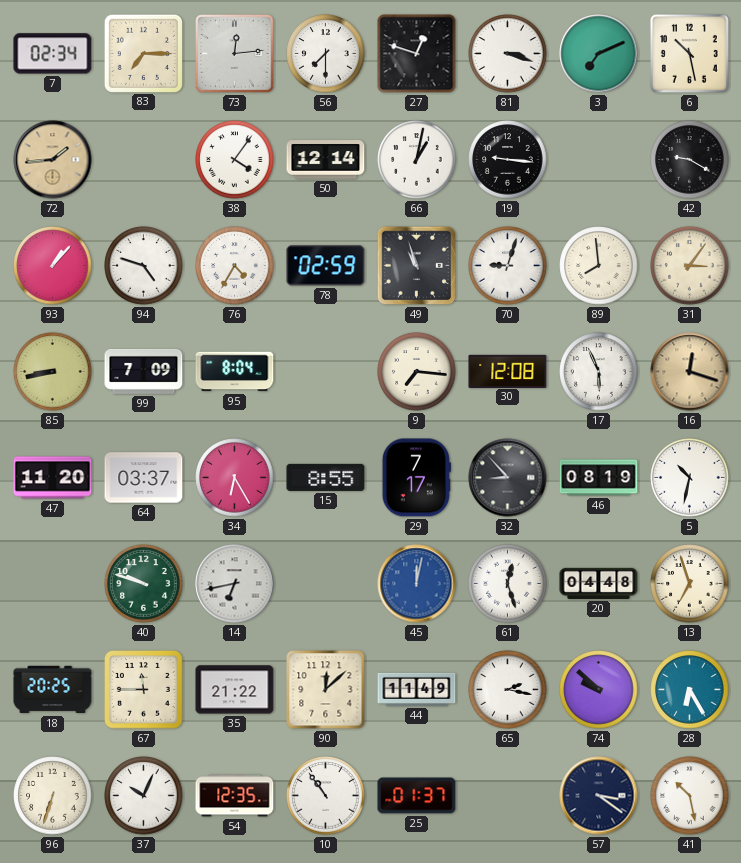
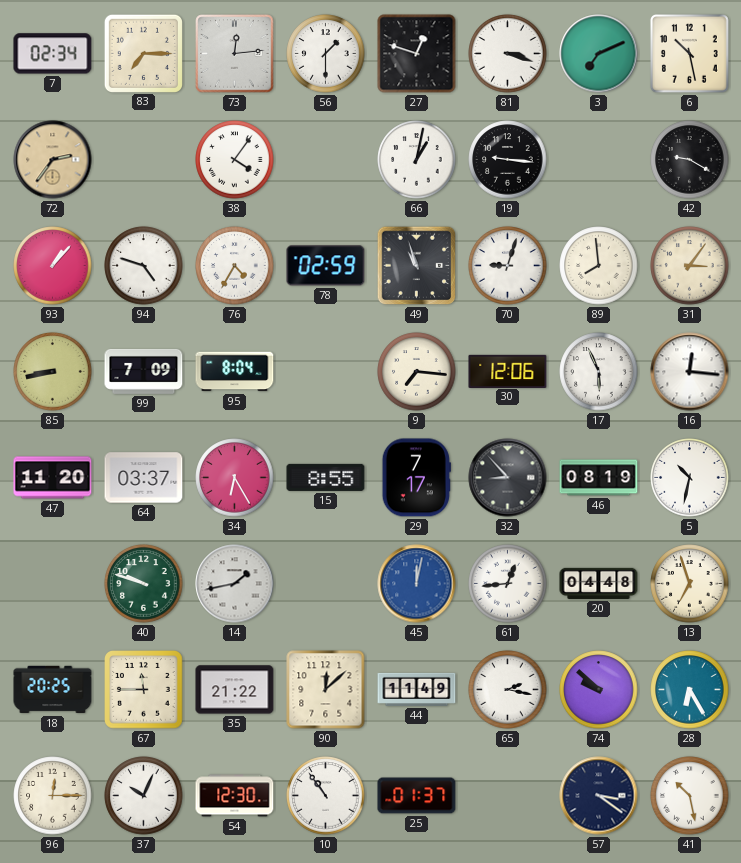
56: 7:30 -> 1:30
72: 1:44 -> 2:36
50: 12:14 -> none
30: 12:08 -> 12:06
16: 12:18 -> 12:16
16 dial: champagne -> white
14: 6:43 -> 1:43
61: 12:27 -> 12:44
96: 6:33 -> 12:15
54: 12:35 -> 12:30
